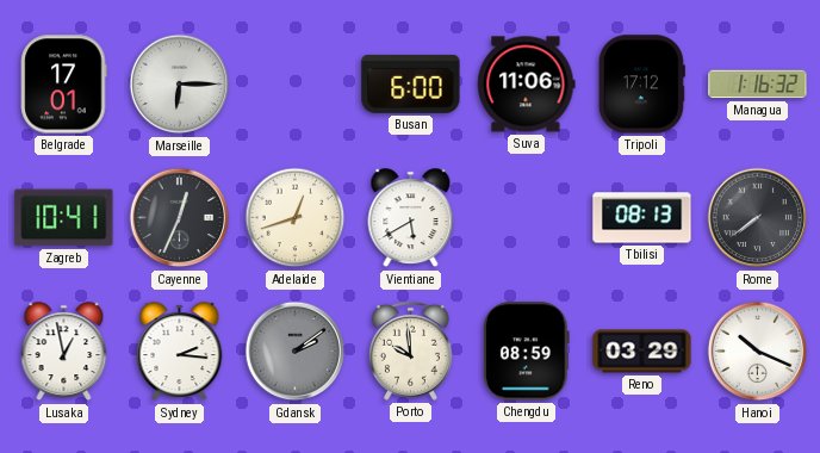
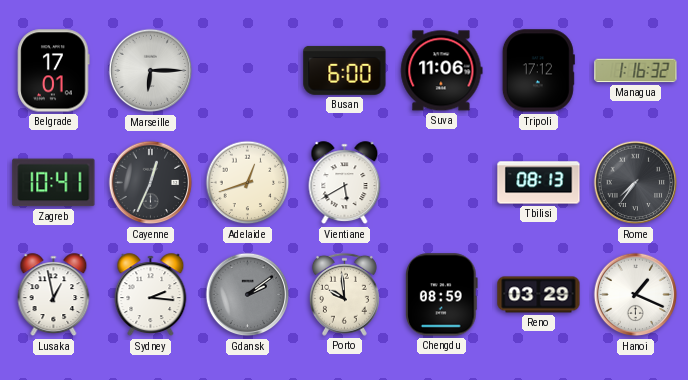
Rome: 7:39 -> 7:36
Hanoi: 10:19 -> 1:19
